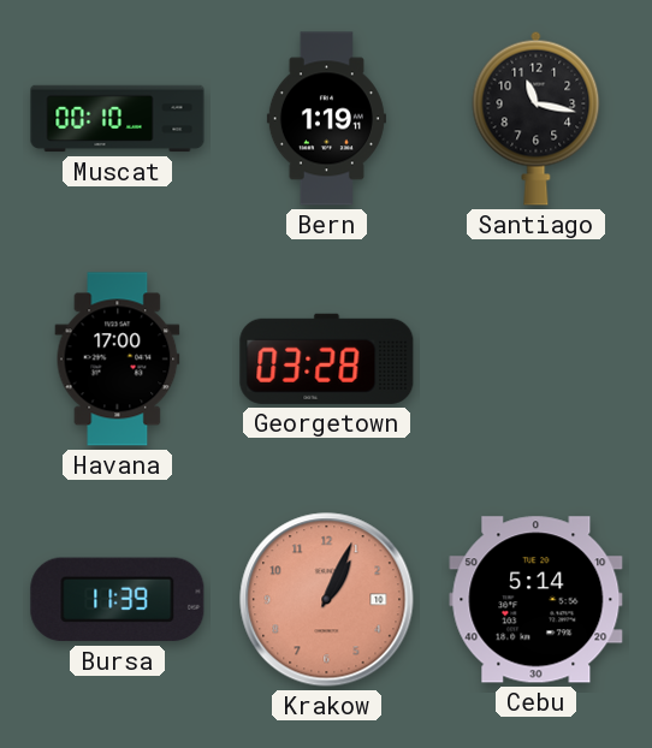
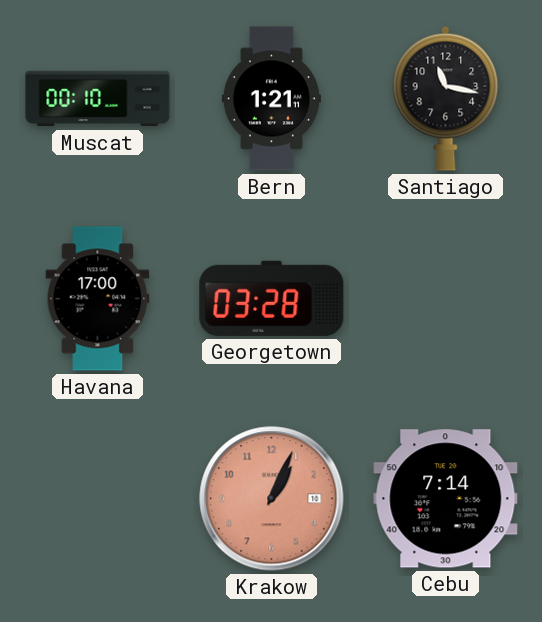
Bern: 1:19 -> 1:21
Bursa: 11:39 -> none
Cebu: 5:14 -> 7:14
